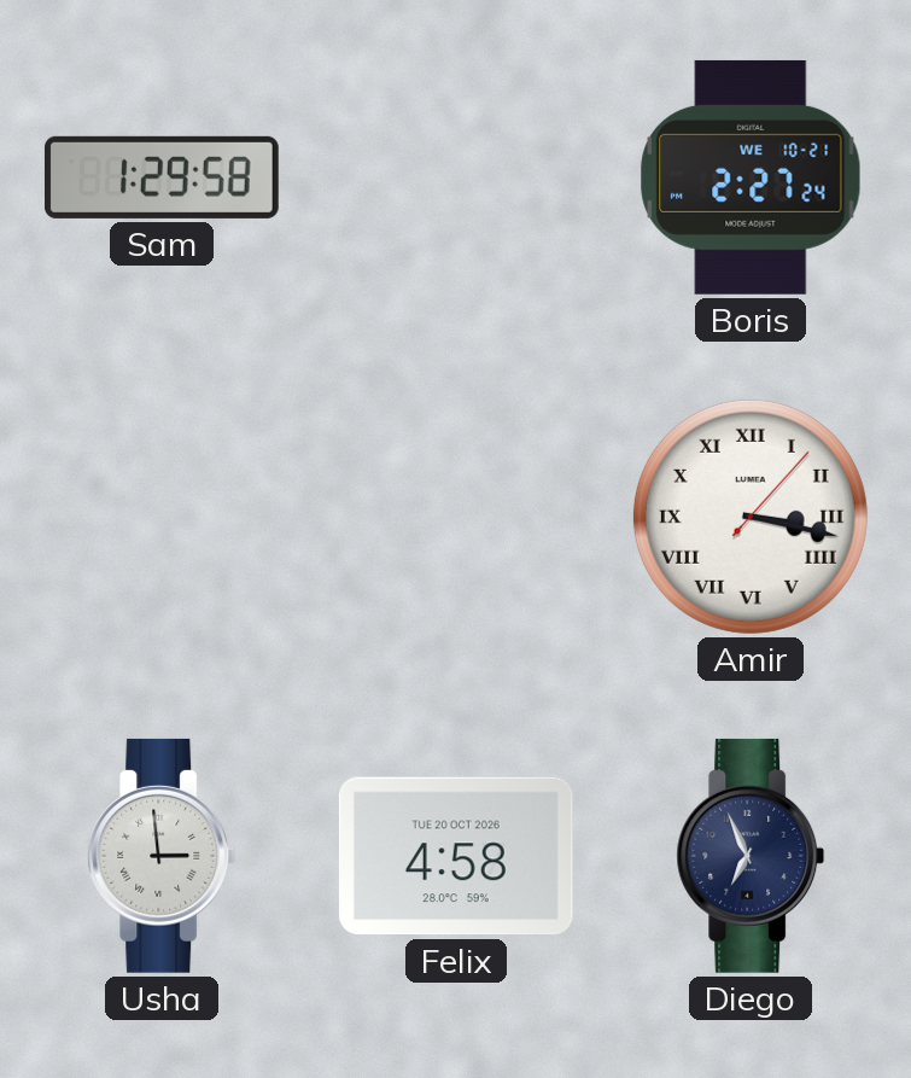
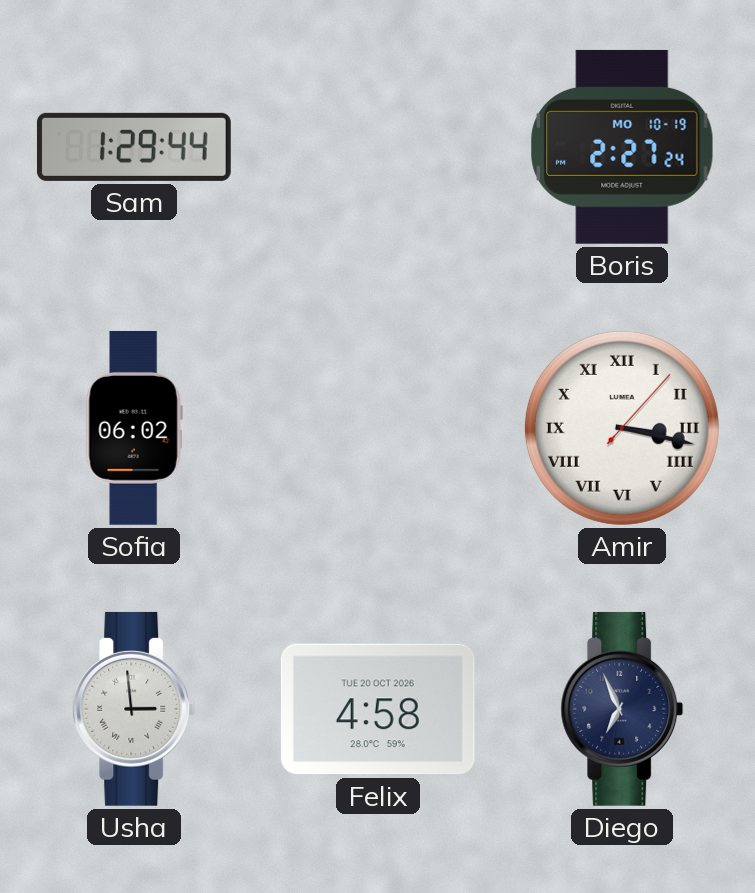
Sam: 1:29:58 -> 1:29:44
Boris date: WE 10-21 -> MO 10-19
Sofia: none -> 06:02
